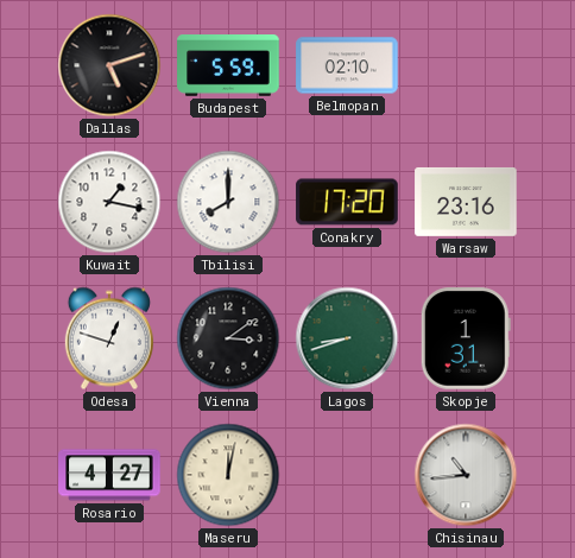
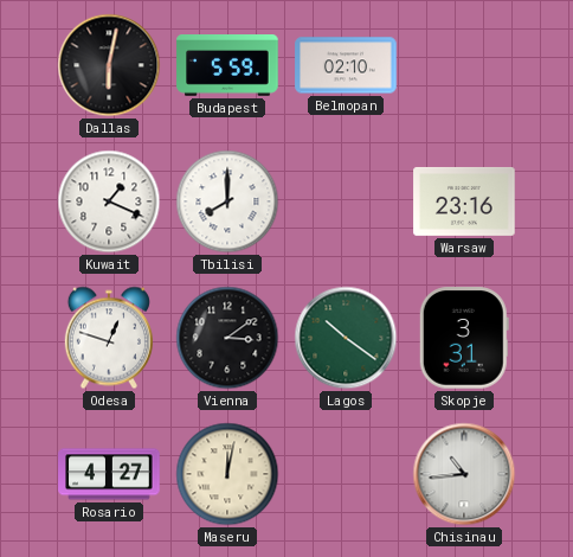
Dallas: 5:12 -> 6:02
Kuwait: 1:17 -> 1:19
Conakry: 17:20 -> none
Lagos: 8:42 -> 10:21
Skopje: 1:31 -> 3:31
